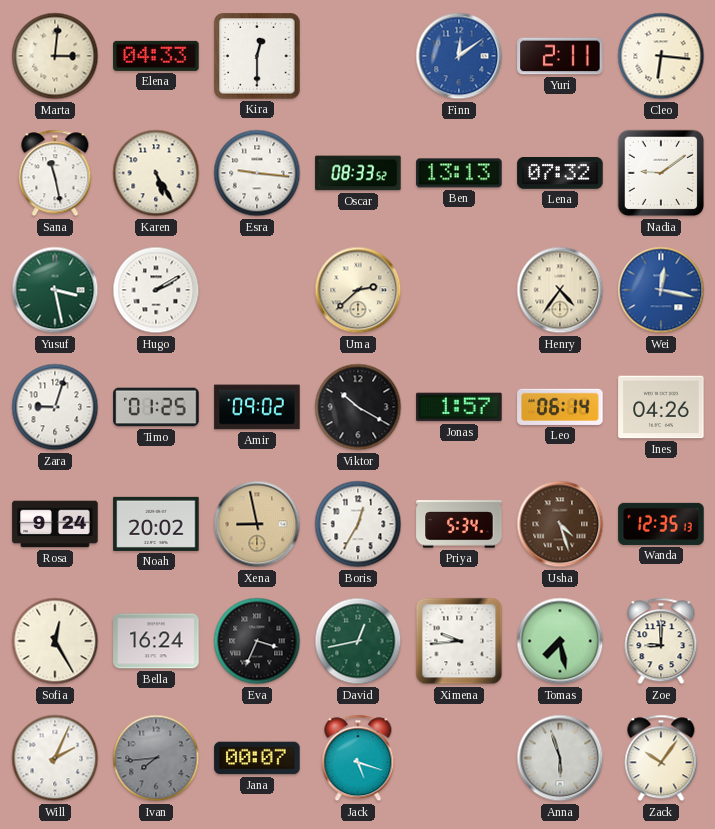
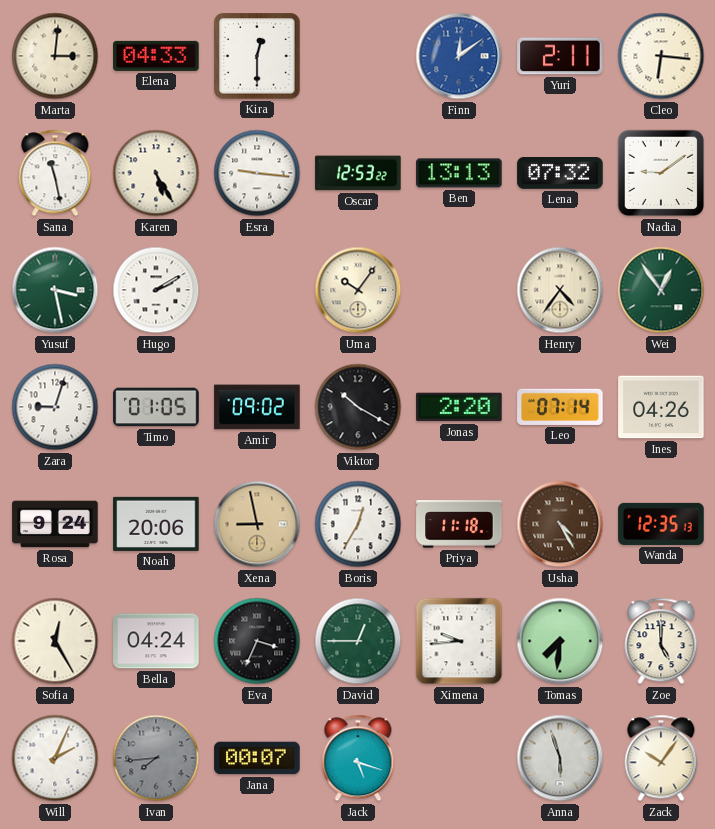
Oscar: 08:33 -> 12:53
Uma: 2:38 -> 10:06
Wei: 12:17 -> 12:54
Wei dial: blue -> green
Timo: 01:25 -> 01:05
Jonas: 1:57 -> 2:20
Leo: 06:14 -> 07:14
Noah: 20:02 -> 20:06
Priya: 5:34 -> 11:18
Usha: 4:27 -> 4:25
Bella: 16:24 -> 04:24
David: 12:43 -> 12:45
Tomas: 7:28 -> 7:31
Zoe: 9:00 -> 5:00
